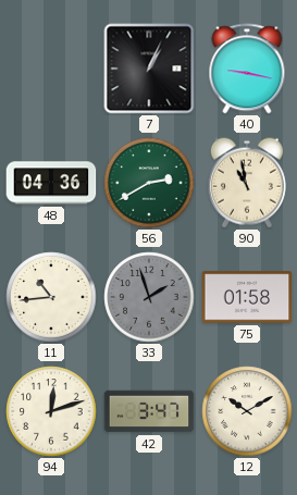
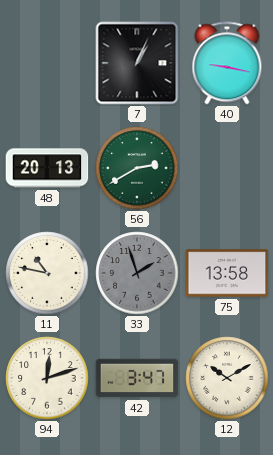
48: 04:36 -> 20:13
90: 10:58 -> none
11: 10:44 -> 10:47
75: 01:58 -> 13:58
